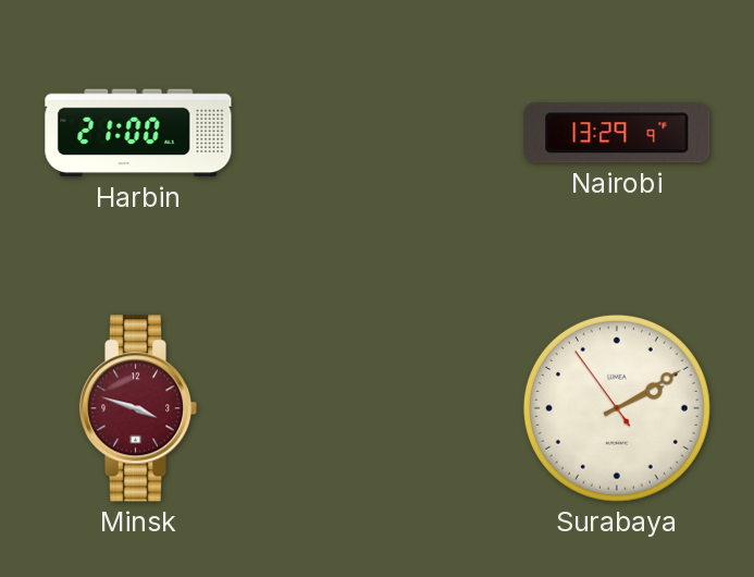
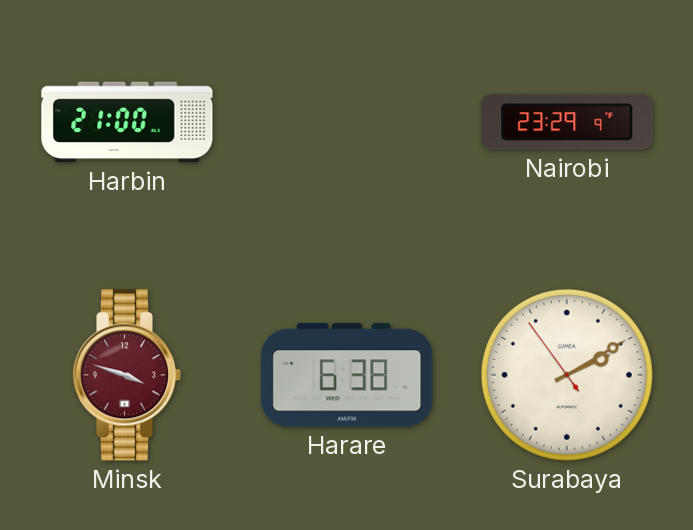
Nairobi: 13:29 -> 23:29
Harare: none -> 6:38
